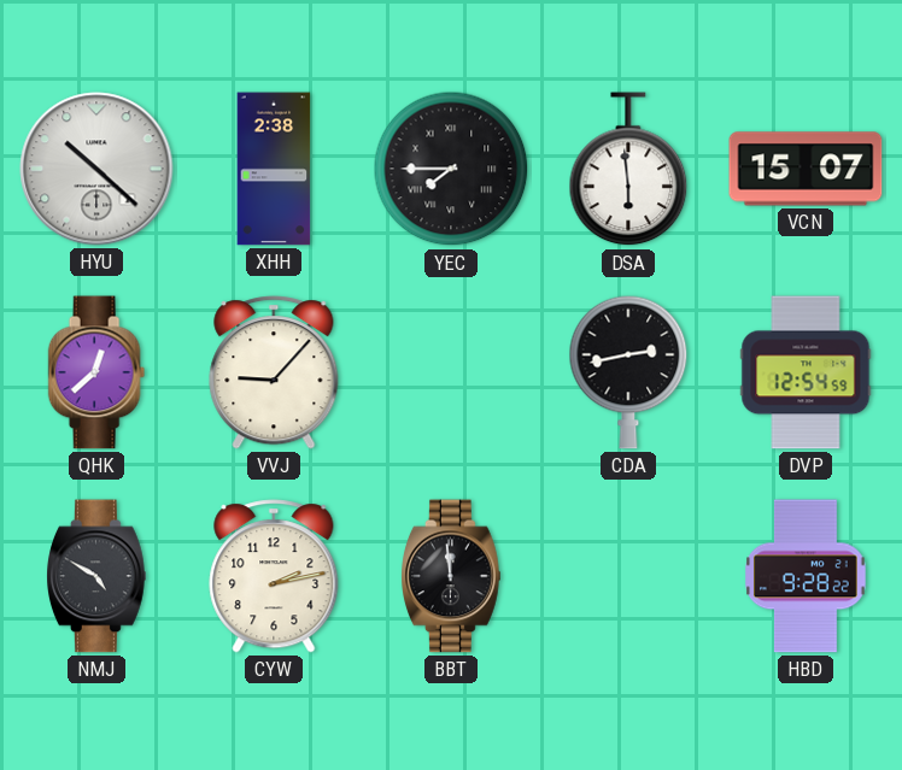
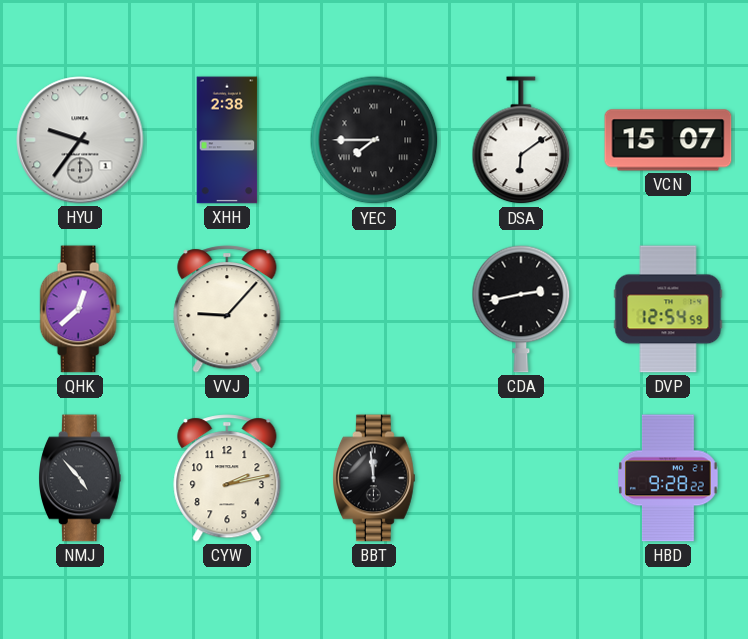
HYU: 10:22 -> 9:36
DSA: 5:59 -> 6:09
NMJ: 4:50 -> 4:53
